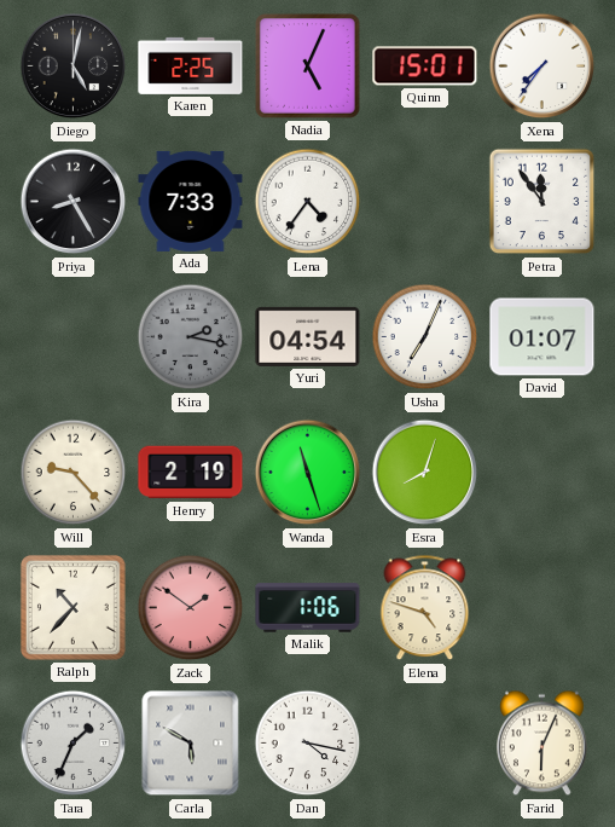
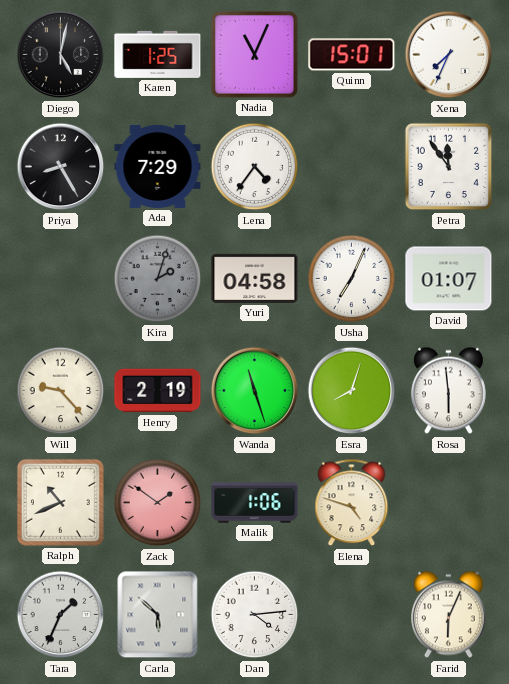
Karen: 2:25 -> 1:25
Nadia: 5:04 -> 11:04
Xena: 7:36 -> 7:34
Ada: 7:33 -> 7:29
Kira: 2:17 -> 2:03
Yuri: 04:54 -> 04:58
Rosa: none -> 5:59
Ralph: 10:37 -> 10:41
Carla: 5:50 -> 5:52
Dan: 4:17 -> 4:14
